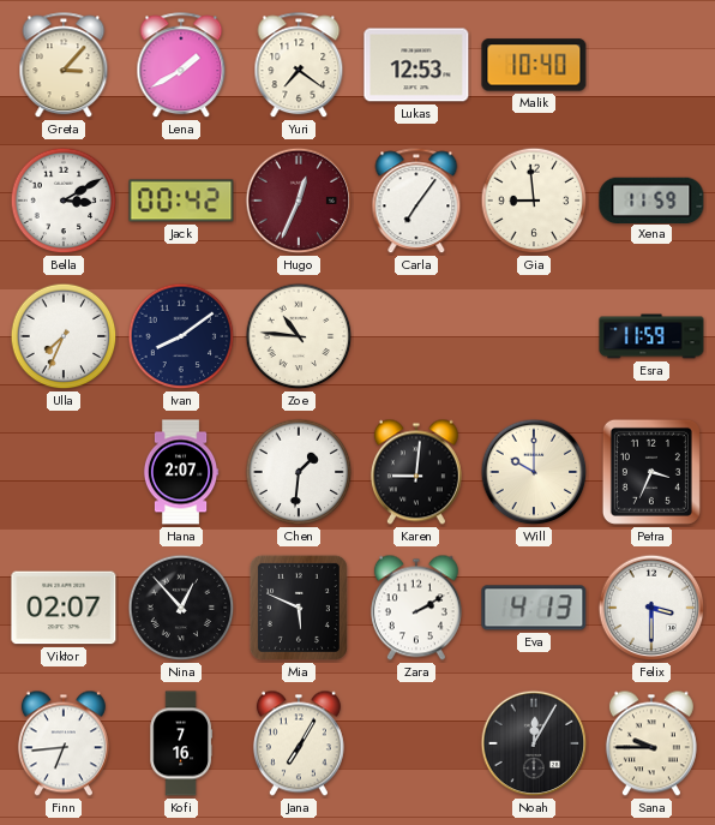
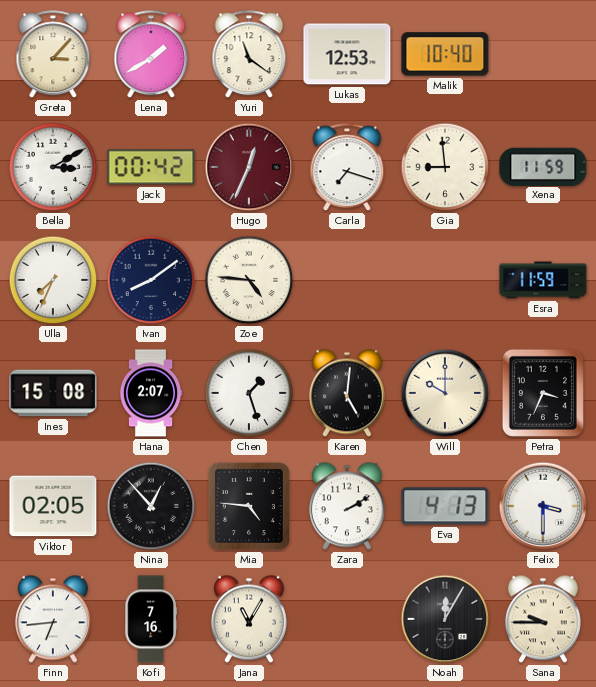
Yuri: 7:21 -> 11:21
Carla: 7:06 -> 7:18
Zoe: 10:46 -> 4:46
Ines: none -> 15:08
Chen: 1:31 -> 1:27
Karen: 9:01 -> 5:01
Viktor: 02:07 -> 02:05
Mia: 5:49 -> 4:46
Jana: 7:05 -> 11:05
